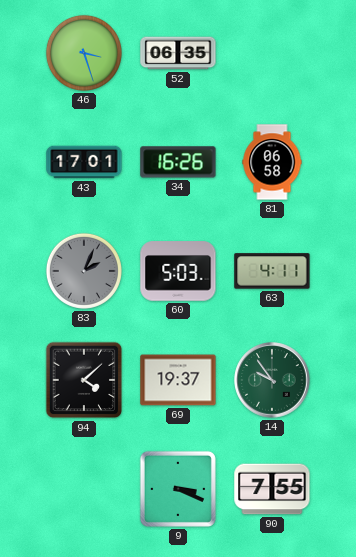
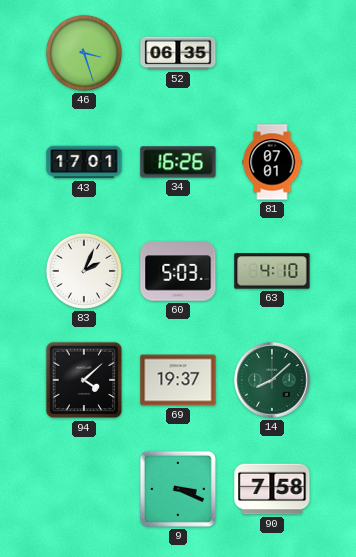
81: 06:58 -> 07:01
83 dial: grey -> white
63: 4:11 -> 4:10
14: 9:54 -> 8:08
90: 7:55 -> 7:58
